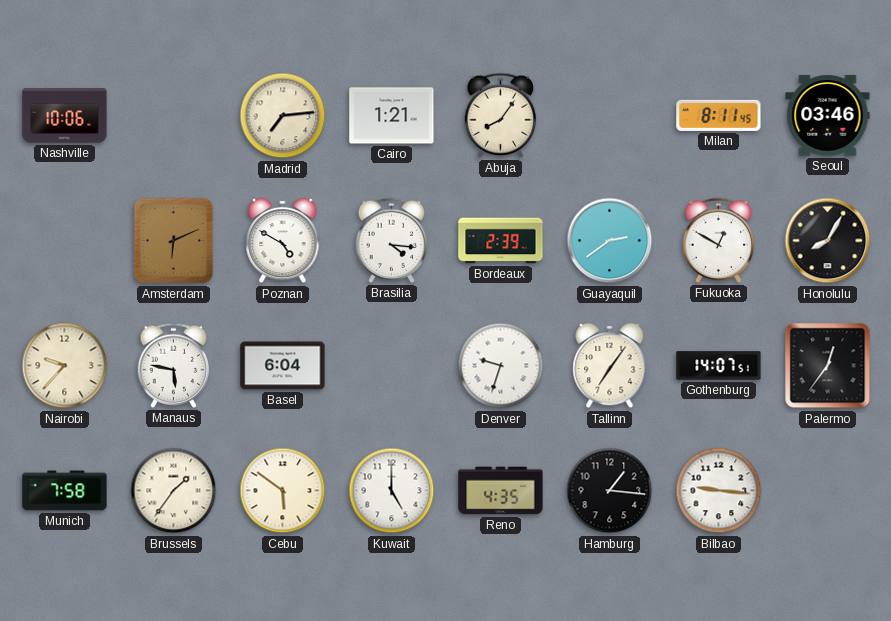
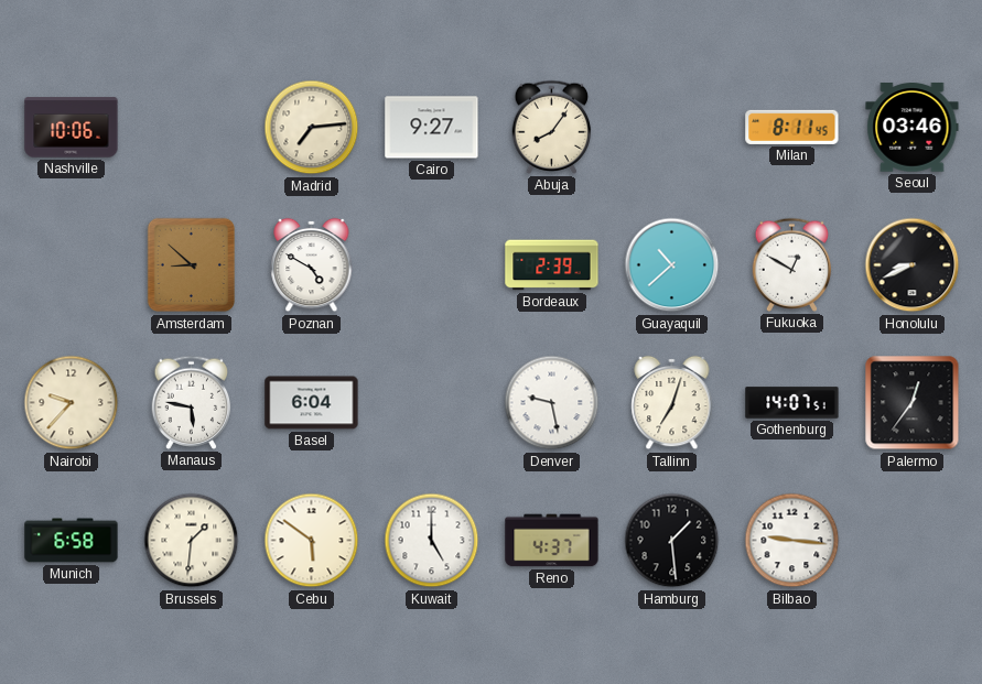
Cairo: 1:21 -> 9:27
Amsterdam: 6:11 -> 8:52
Brasilia: 4:16 -> none
Guayaquil: 2:39 -> 10:38
Honolulu: 8:05 -> 8:41
Denver: 9:33 -> 9:28
Tallinn: 7:06 -> 7:03
Munich: 7:58 -> 6:58
Brussels: 1:36 -> 1:31
Reno: 4:35 -> 4:37
Hamburg: 1:16 -> 1:29
